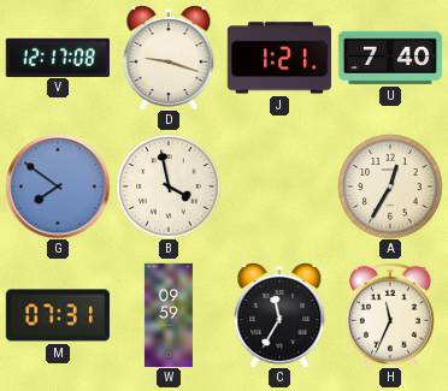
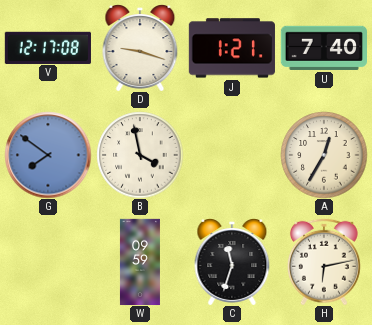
M: 07:31 -> none
C: 11:35 -> 11:33
H: 11:34 -> 6:13
